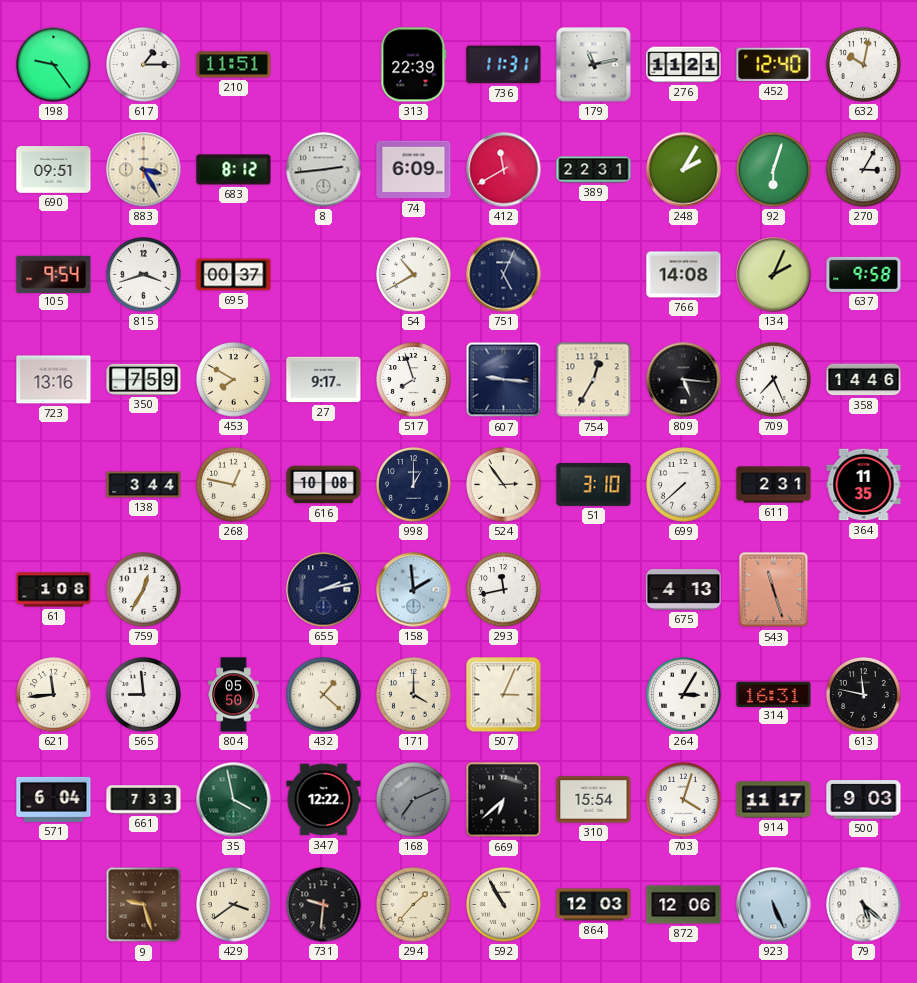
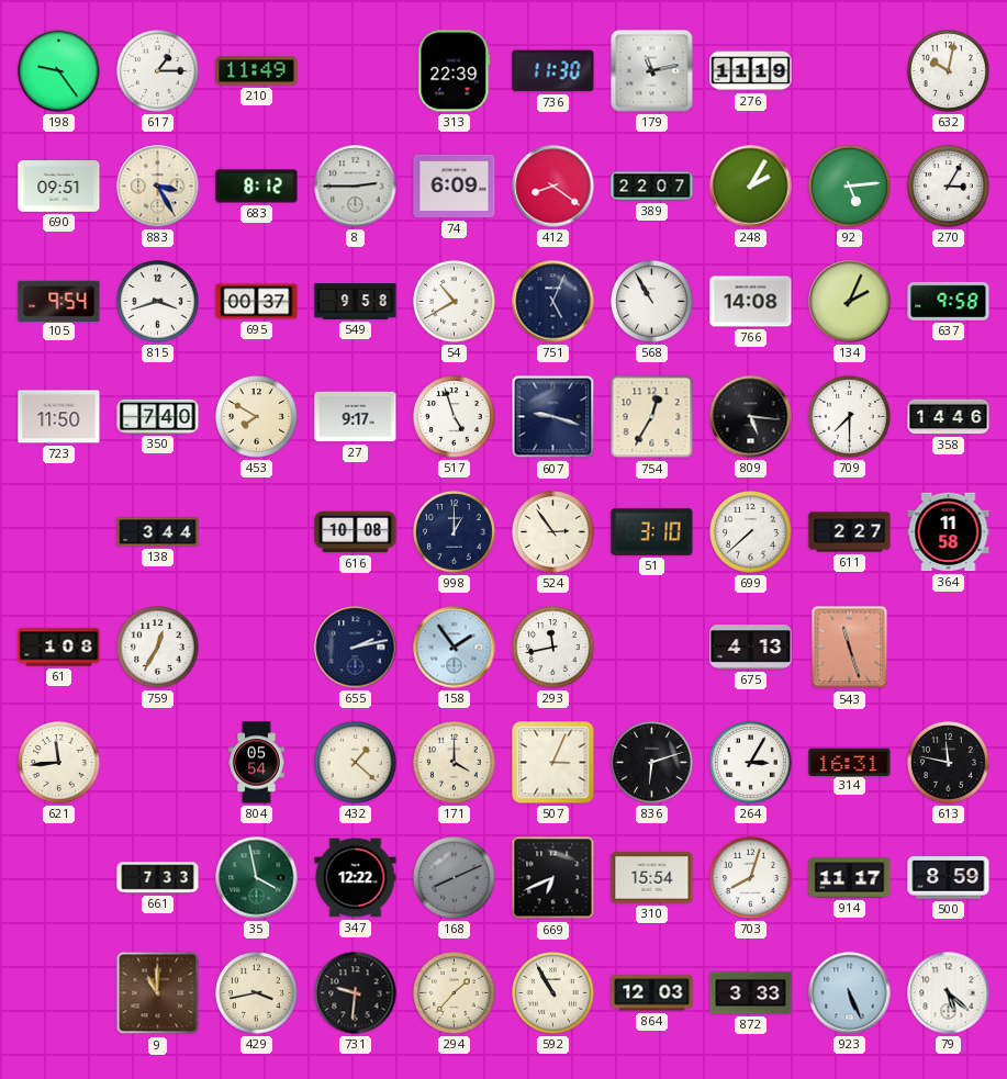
210: 11:51 -> 11:49
736: 11:31 -> 11:30
276: 11:21 -> 11:19
452: 12:40 -> none
8: 2:44 -> 2:45
412: 11:40 -> 8:21
389: 22:31 -> 22:07
92: 6:03 -> 5:14
549: none -> 9:58
568: none -> 10:55
723: 13:16 -> 11:50
350: 7:59 -> 7:40
517: 7:57 -> 4:57
607: 9:16 -> 9:18
709: 7:26 -> 7:30
268: 12:47 -> none
611: 2:31 -> 2:27
364: 11:35 -> 11:58
158: 1:59 -> 1:54
565: 8:59 -> none
804: 05:50 -> 05:54
836: none -> 6:12
571: 6:04 -> none
168: 7:11 -> 8:11
669: 6:38 -> 6:41
703: 4:03 -> 8:03
500: 9:03 -> 8:59
9: 9:27 -> 11:00
429: 3:39 -> 3:43
872: 12:06 -> 3:33
